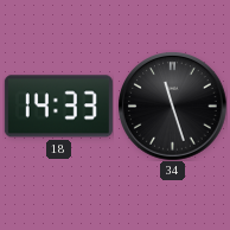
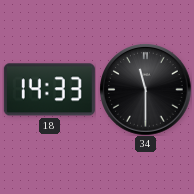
34: 11:27 -> 11:30
